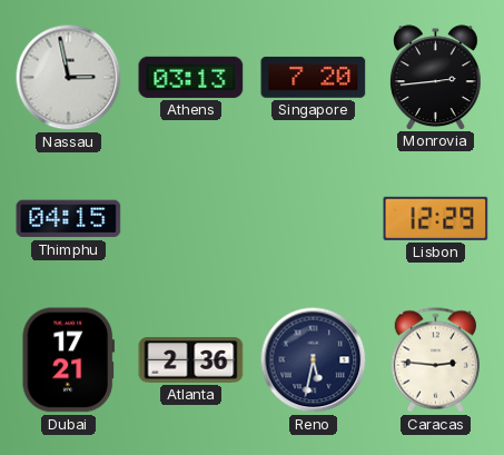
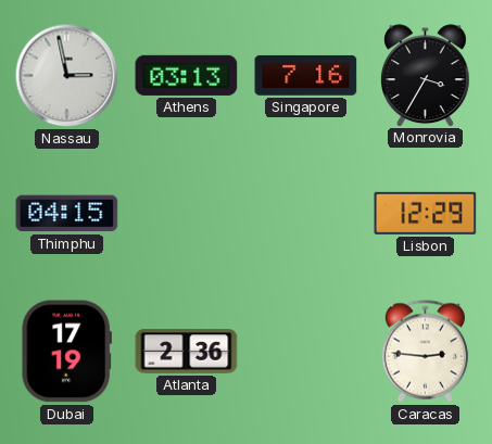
Singapore: 7:20 -> 7:16
Monrovia: 2:44 -> 3:35
Dubai: 17:21 -> 17:19
Reno: 5:32 -> none
